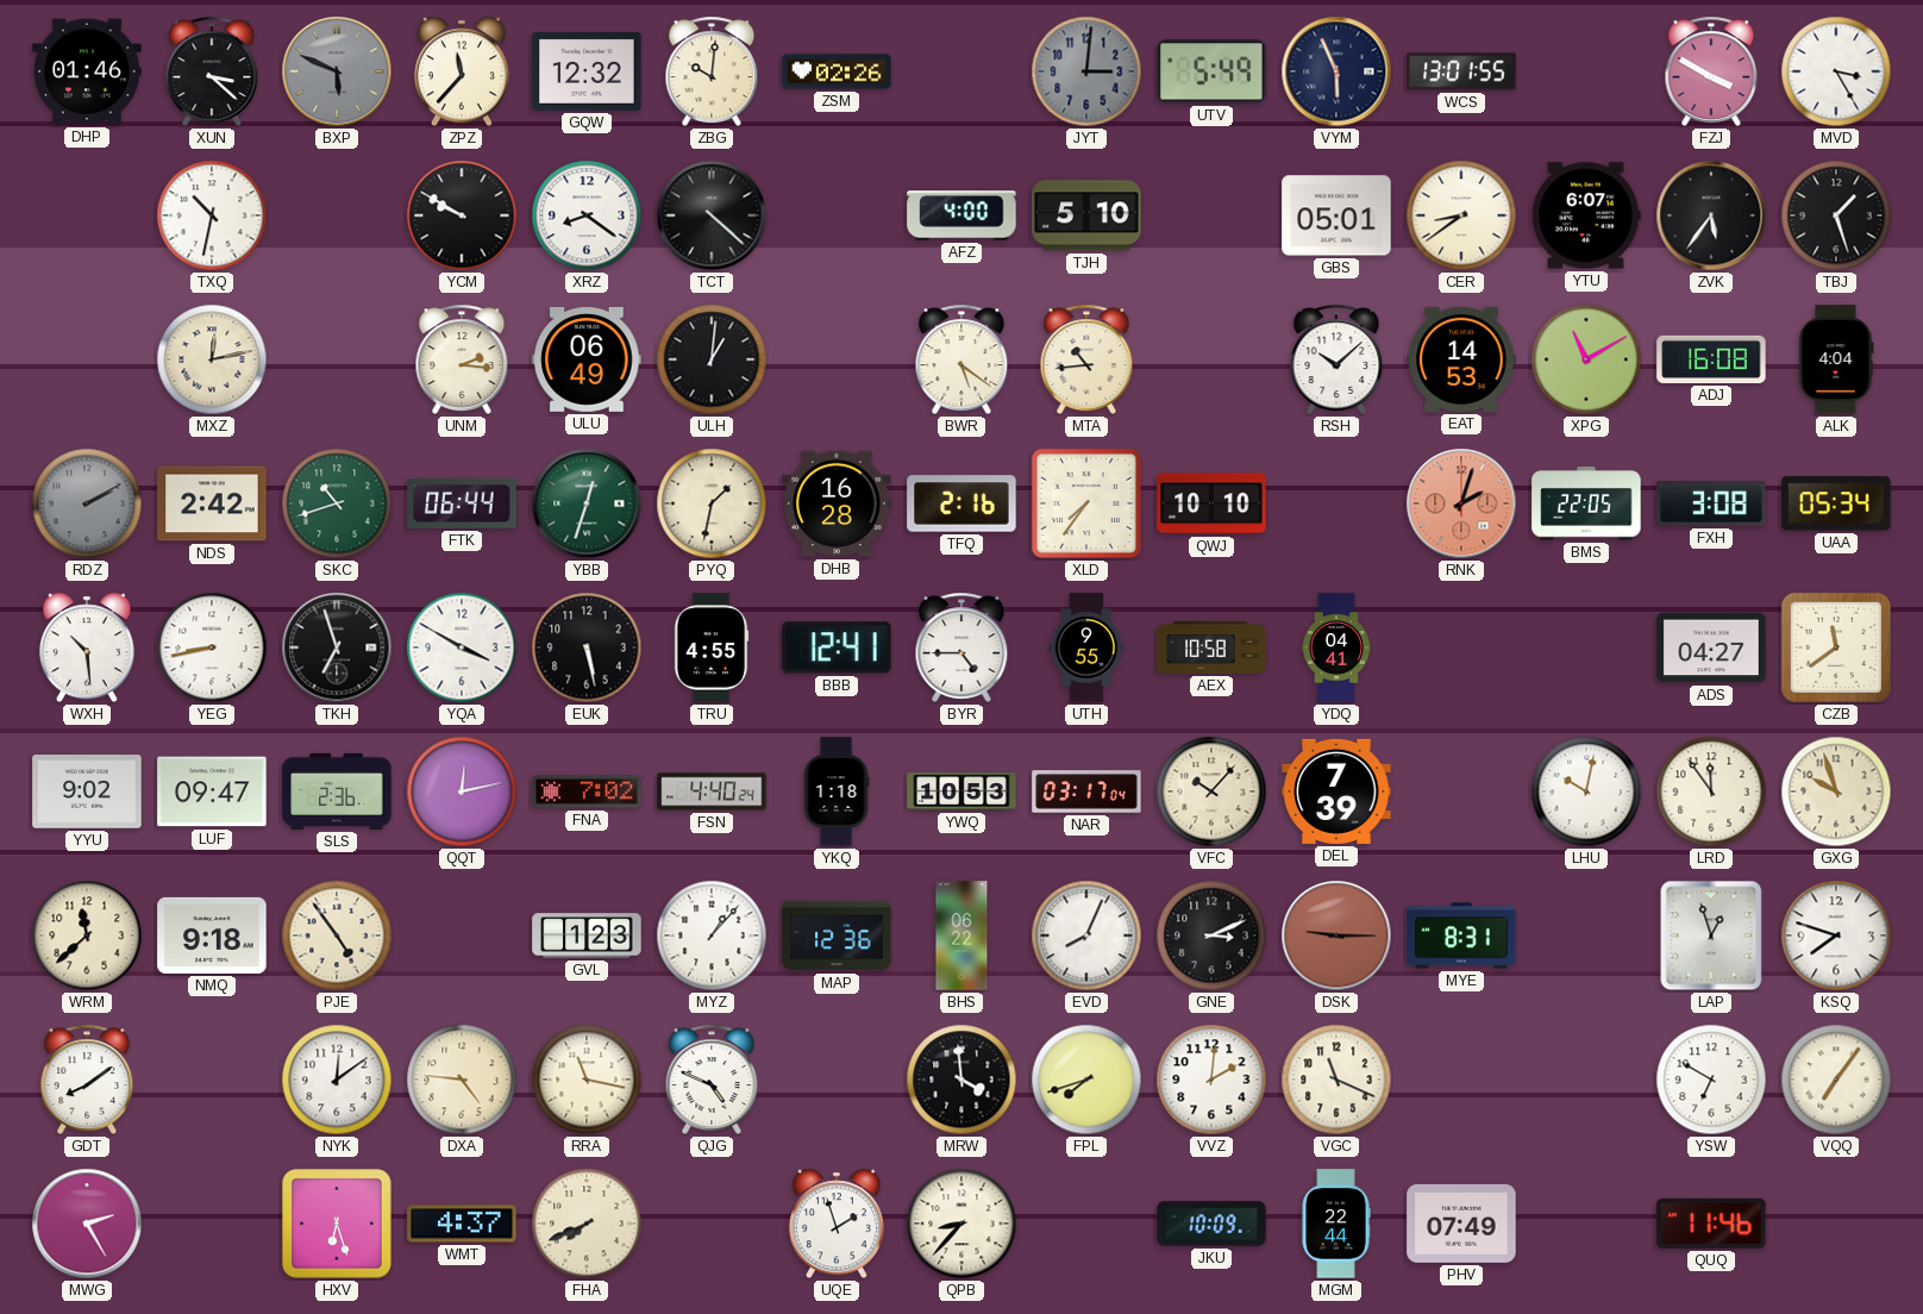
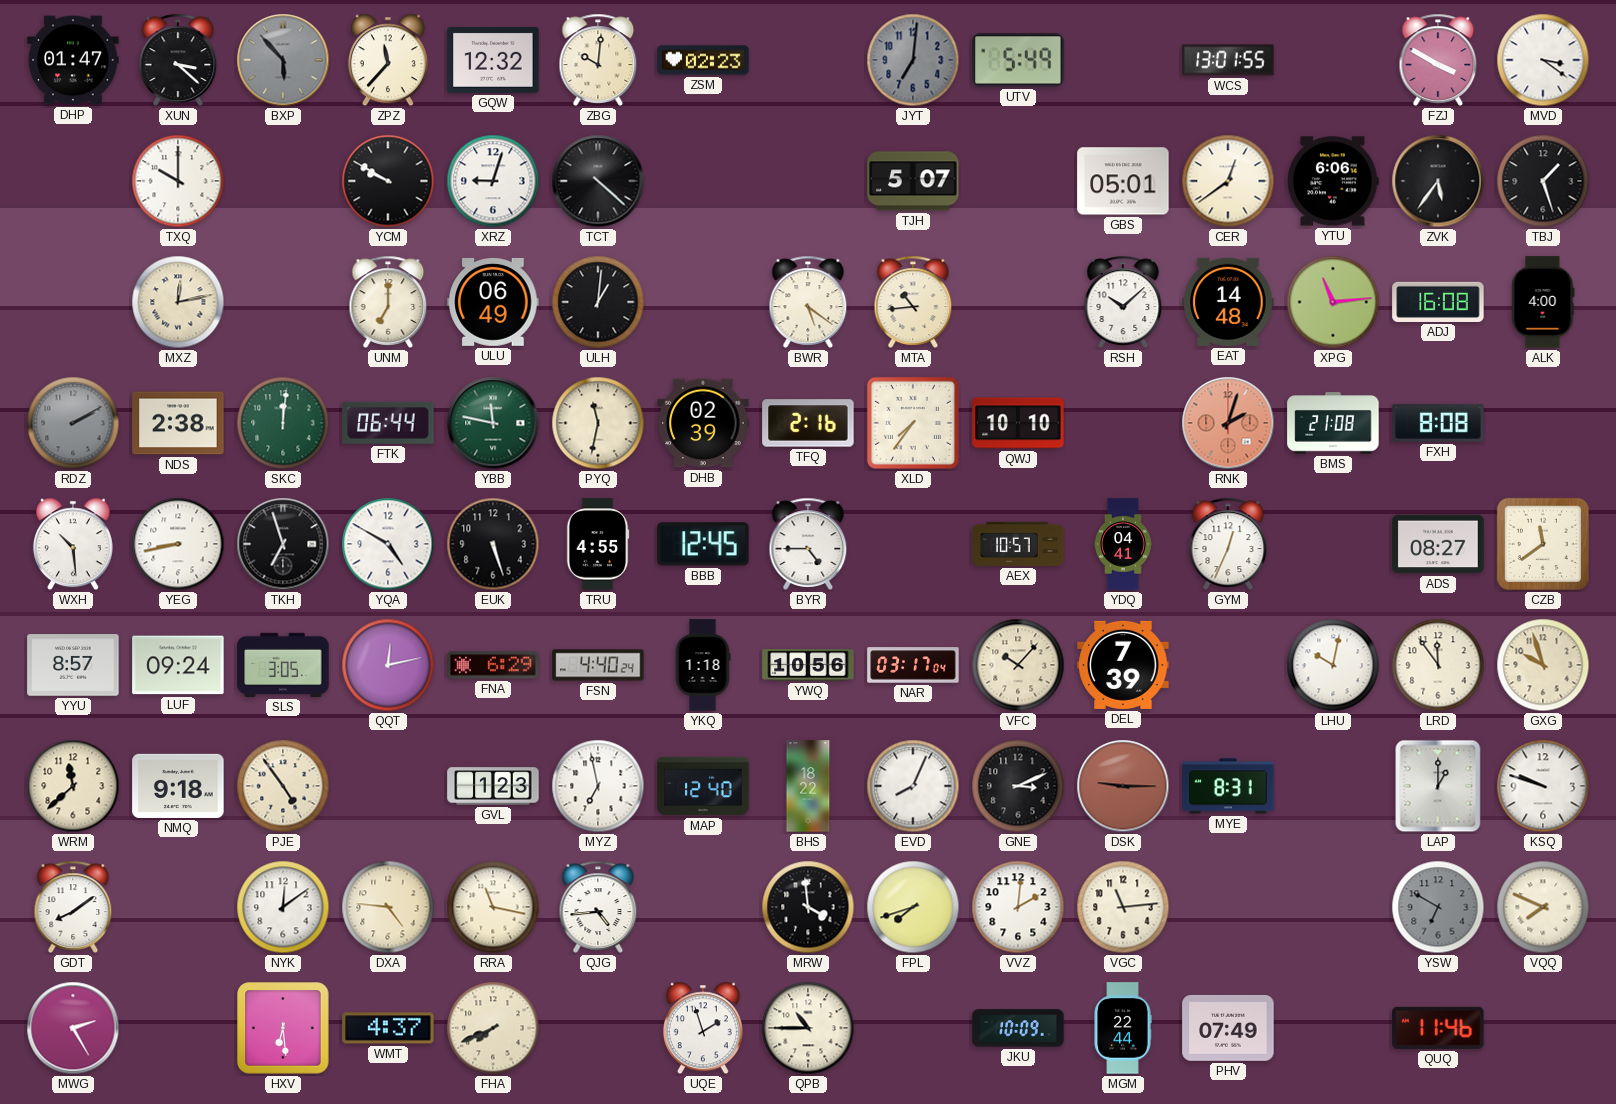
DHP: 01:46 -> 01:47
BXP: 5:49 -> 5:53
ZSM: 02:26 -> 02:23
JYT: 3:01 -> 7:01
VYM: 5:56 -> none
MVD: 3:25 -> 3:21
TXQ: 10:32 -> 10:00
XRZ: 8:21 -> 9:03
AFZ: 4:00 -> none
TJH: 5:10 -> 5:07
CER: 8:39 -> 12:39
YTU: 6:07 -> 6:06
UNM: 2:16 -> 7:00
EAT: 14:53 -> 14:48
XPG: 11:10 -> 11:14
ALK: 4:04 -> 4:00
NDS: 2:42 -> 2:38
SKC: 10:42 -> 12:01
YBB: 12:33 -> 11:47
PYQ: 1:32 -> 11:32
DHB: 16:28 -> 02:39
BMS: 22:05 -> 21:08
FXH: 3:08 -> 8:08
UAA: 05:34 -> none
YQA: 3:50 -> 4:50
EUK: 5:28 -> 5:27
BBB: 12:41 -> 12:45
UTH: 9:55 -> none
AEX: 10:58 -> 10:57
GYM: none -> 12:34
ADS: 04:27 -> 08:27
YYU: 9:02 -> 8:57
LUF: 09:47 -> 09:24
SLS: 2:36 -> 3:05
FNA: 7:02 -> 6:29
YWQ: 10:53 -> 10:56
MYZ: 1:07 -> 6:58
MAP: 12:36 -> 12:40
BHS: 06:22 -> 18:22
LAP: 12:57 -> 1:00
KSQ: 7:48 -> 9:48
QJG: 4:49 -> 4:44
VGC: 11:19 -> 11:14
YSW dial: white -> grey
VQQ: 7:06 -> 7:49
HXV: 6:27 -> 6:29
QPB: 8:37 -> 10:45
